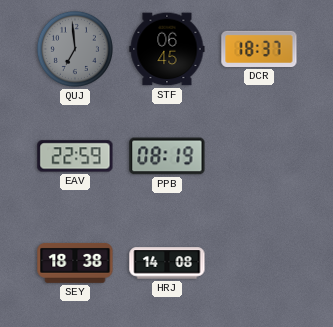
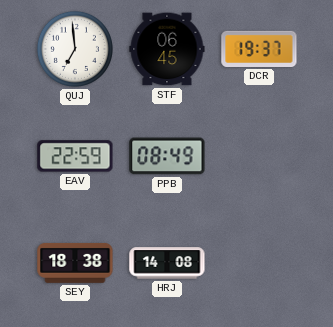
QUJ dial: grey -> white
DCR: 18:37 -> 19:37
PPB: 08:19 -> 08:49
